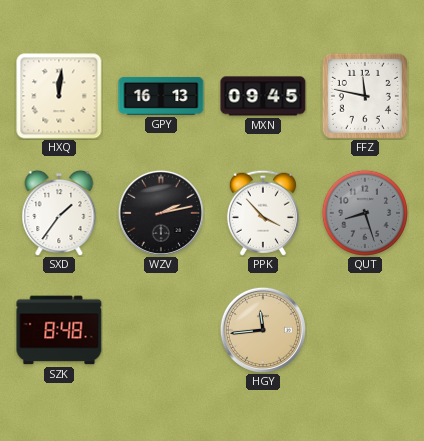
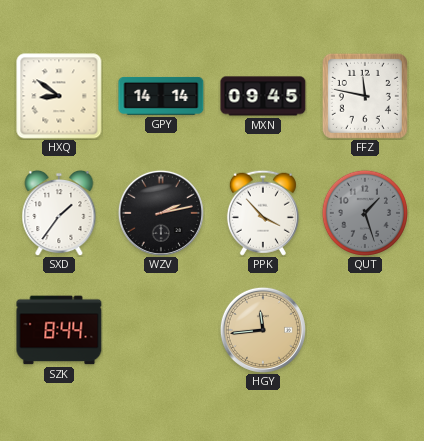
HXQ: 12:01 -> 8:51
GPY: 16:13 -> 14:14
QUT: 8:27 -> 1:27
SZK: 8:48 -> 8:44
